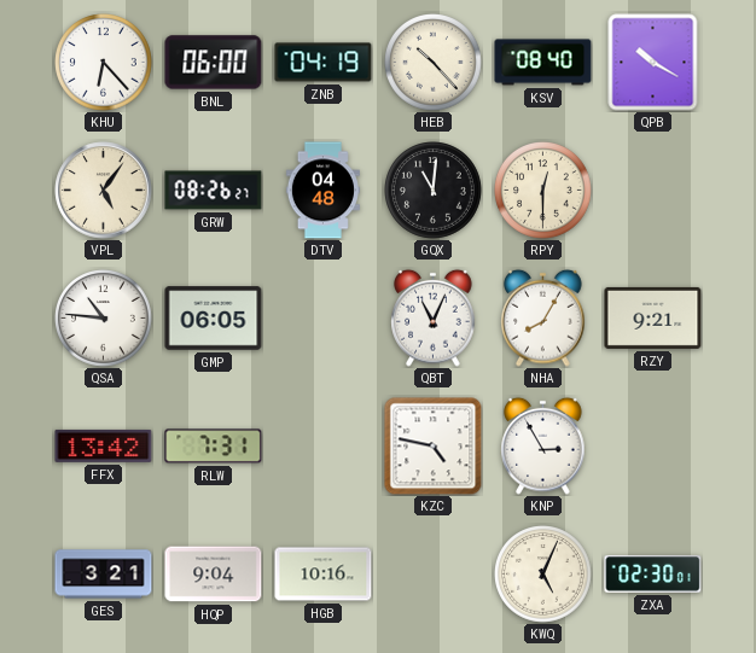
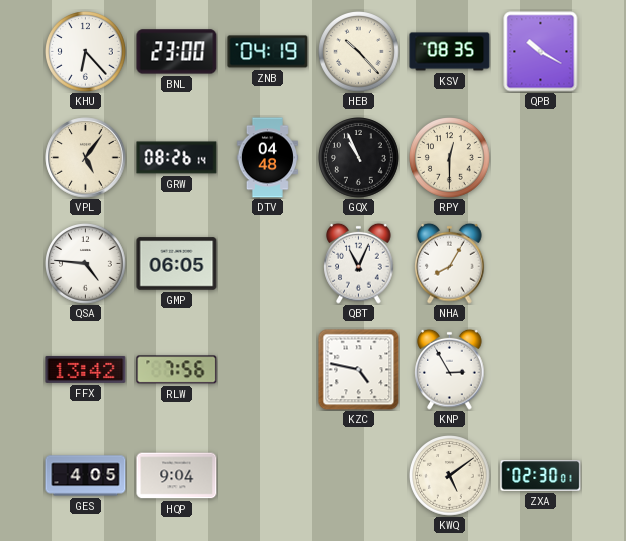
BNL: 06:00 -> 23:00
KSV: 08:40 -> 08:35
GRW: 08:26:27 -> 08:26:14
GQX: 11:01 -> 10:56
QSA: 10:46 -> 4:46
RZY: 9:21 -> none
RLW: 7:31 -> 7:56
GES: 3:21 -> 4:05
HGB: 10:16 -> none
KWQ: 5:04 -> 5:09
